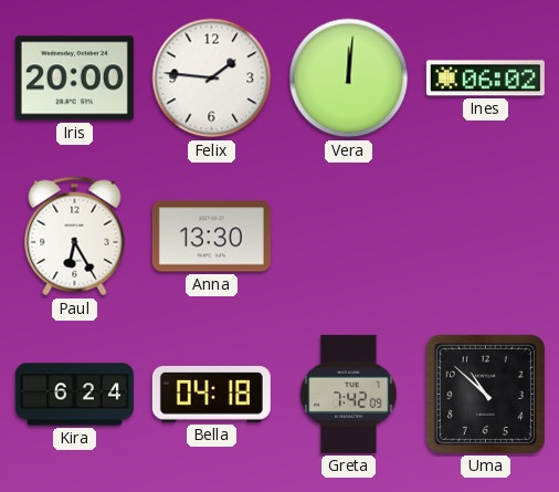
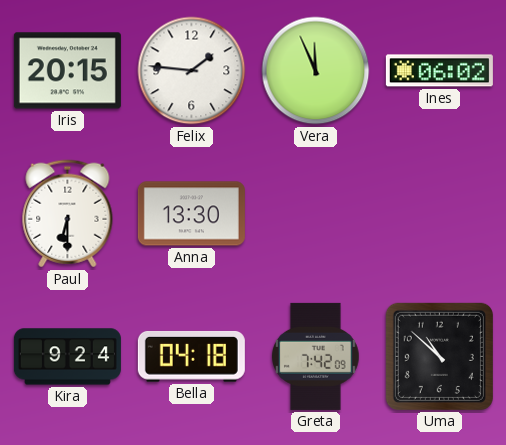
Iris: 20:00 -> 20:15
Vera: 12:01 -> 11:56
Paul: 6:25 -> 6:30
Kira: 6:24 -> 9:24
